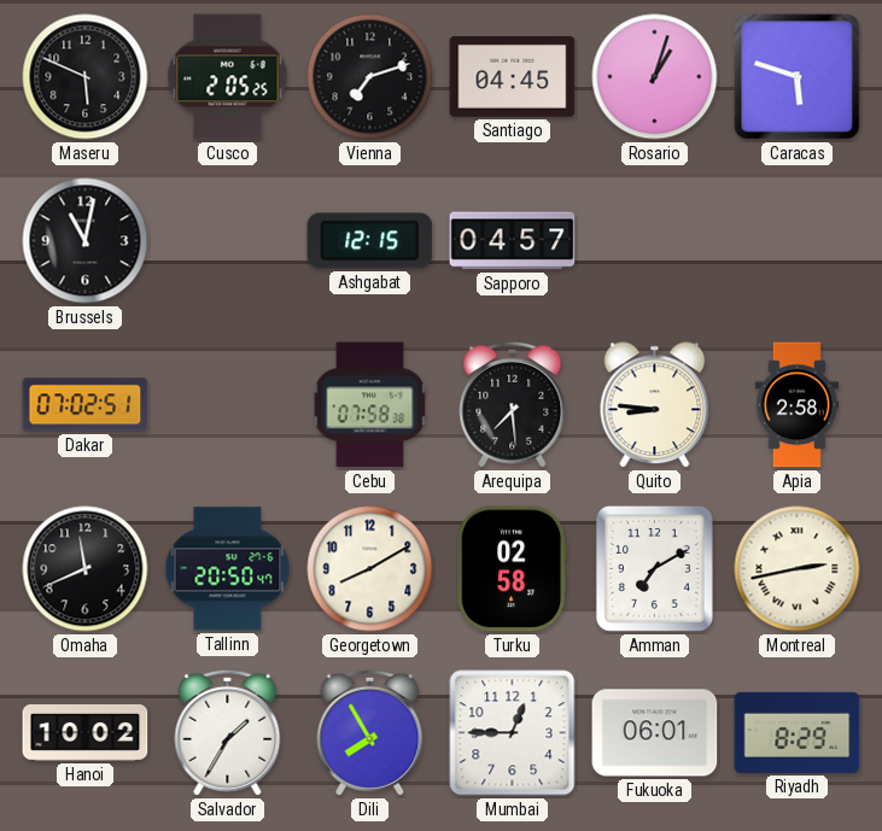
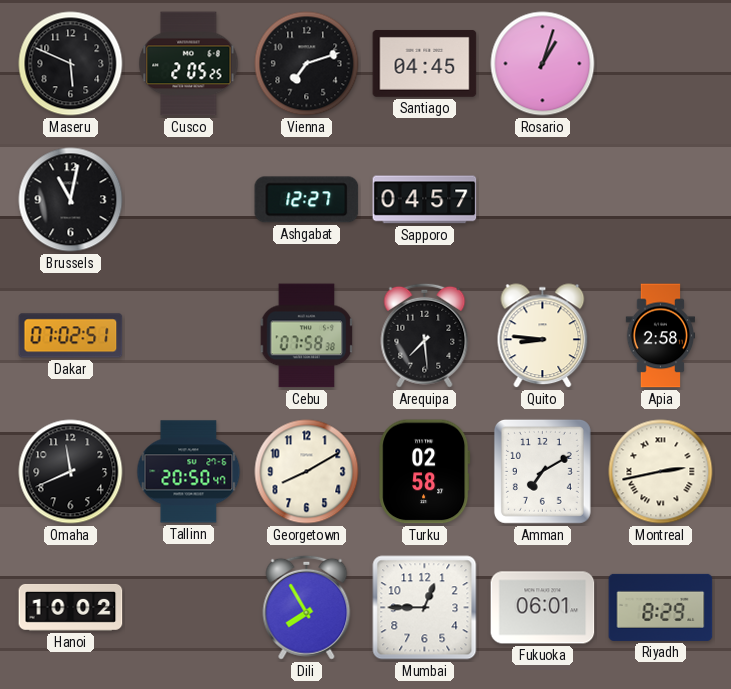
Caracas: 5:48 -> none
Ashgabat: 12:15 -> 12:27
Salvador: 1:35 -> none
